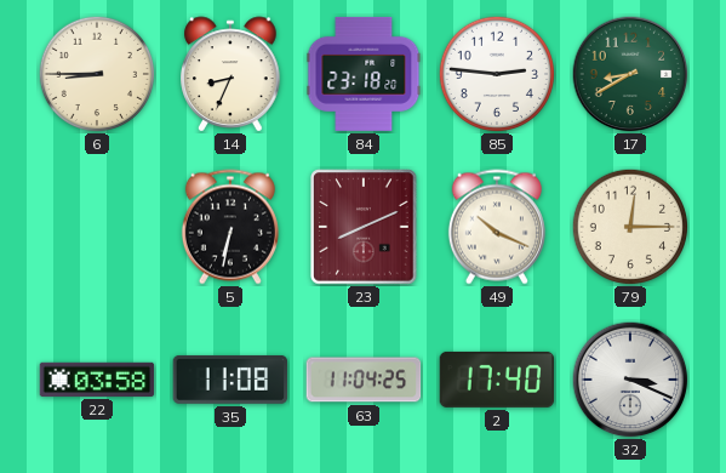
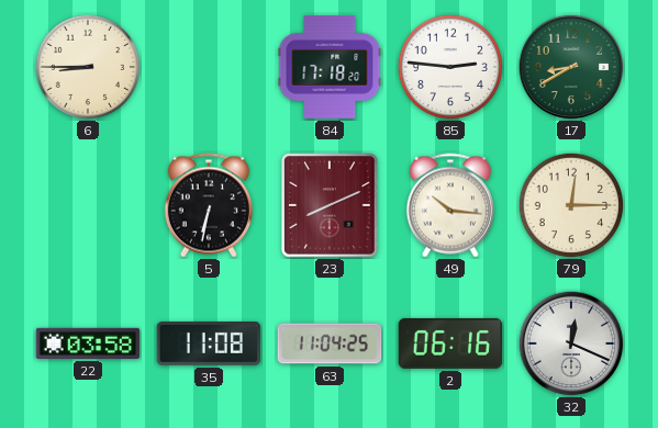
14: 8:34 -> none
84: 23:18 -> 17:18
49: 10:19 -> 10:16
2: 17:40 -> 06:16
32: 3:19 -> 12:19
